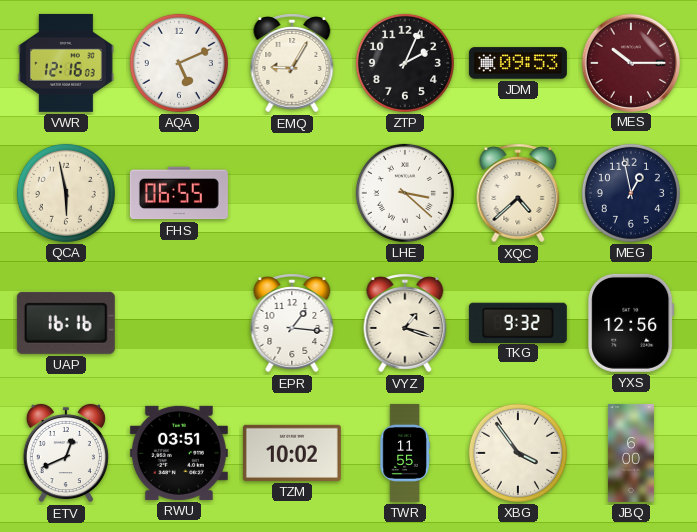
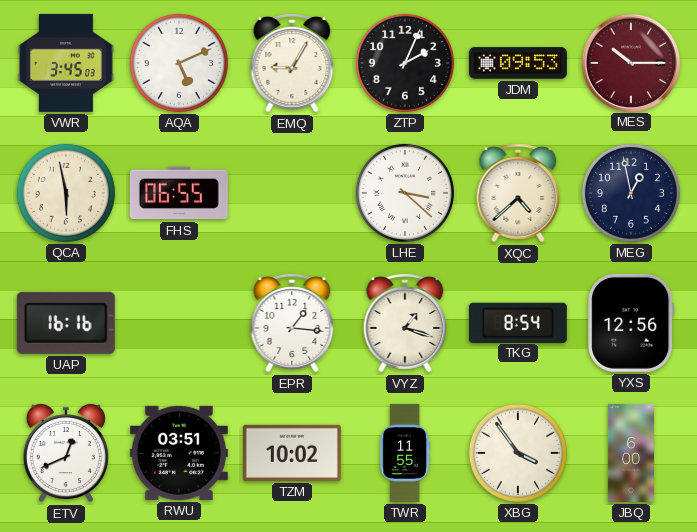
VWR: 12:16 -> 3:45
TKG: 9:32 -> 8:54
